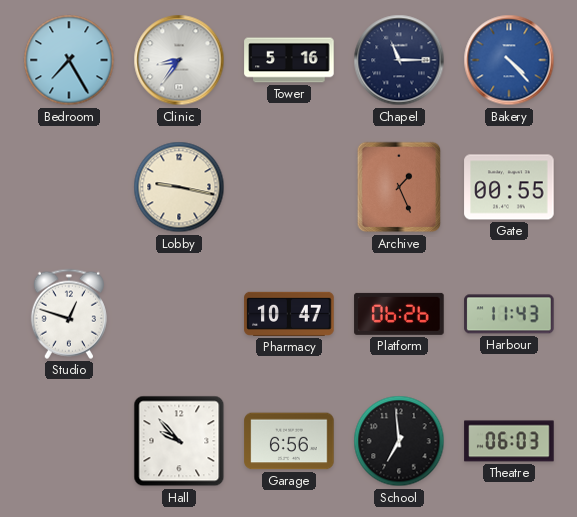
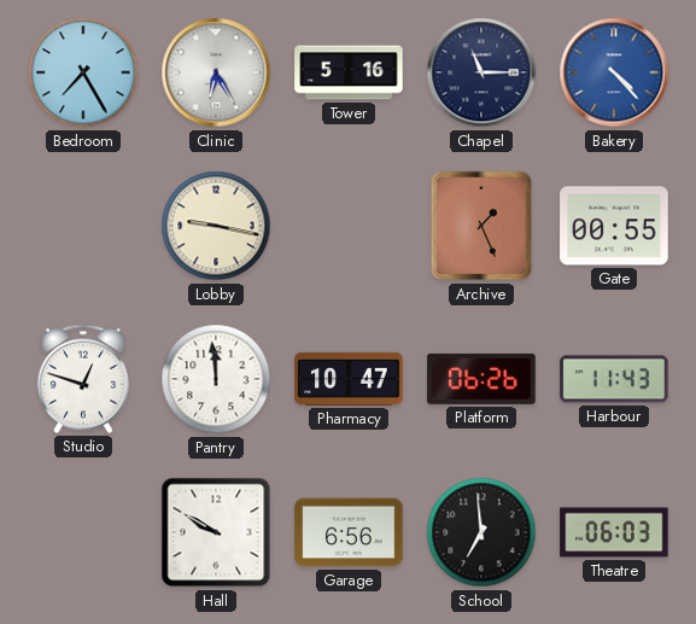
Clinic: 8:36 -> 6:25
Pantry: none -> 11:59
Hall: 9:53 -> 9:50
